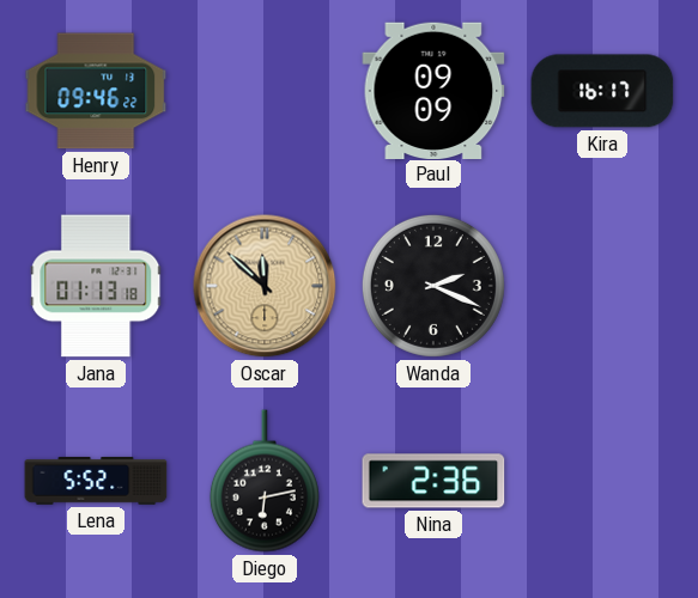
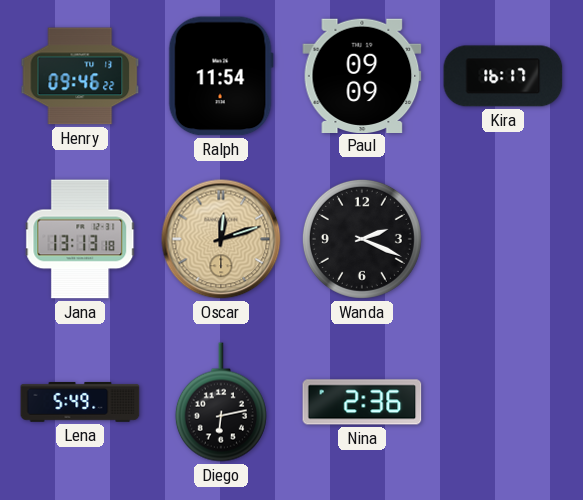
Ralph: none -> 11:54
Jana: 01:13 -> 13:13
Oscar: 11:52 -> 12:12
Lena: 5:52 -> 5:49
